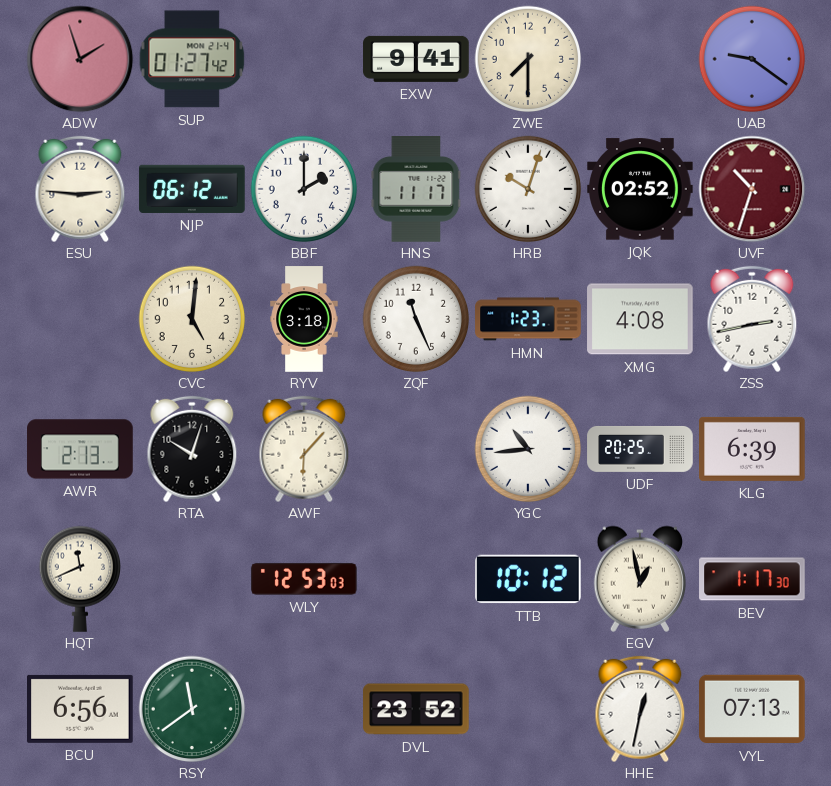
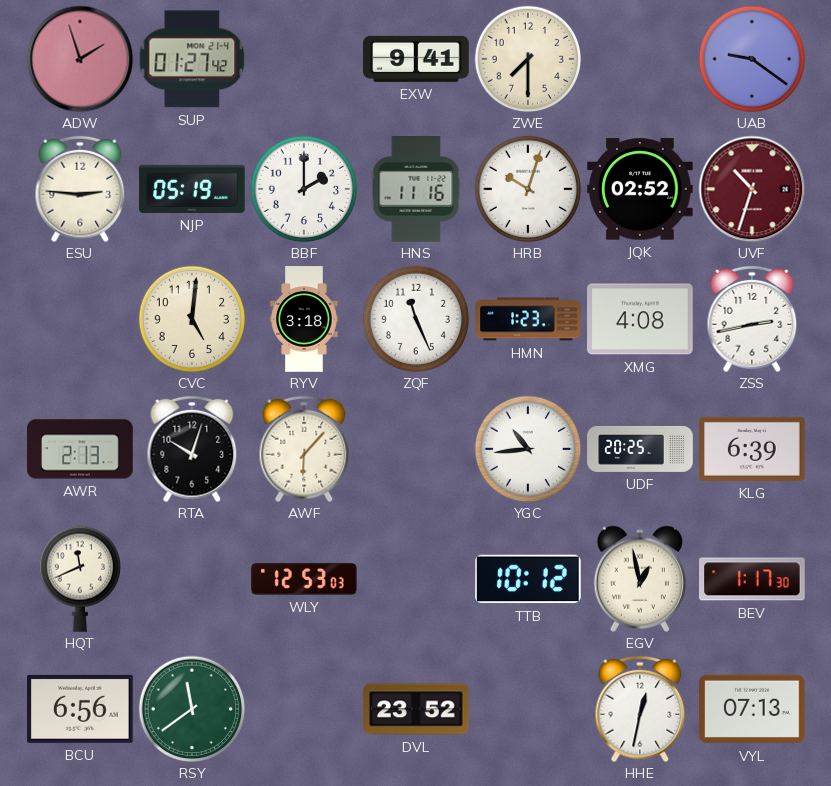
NJP: 06:12 -> 05:19
HNS: 11:17 -> 11:16
